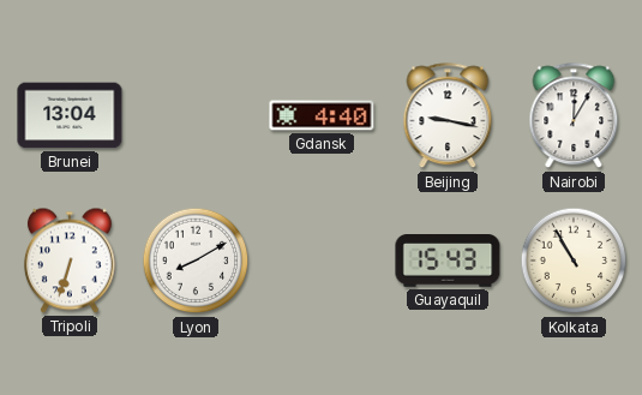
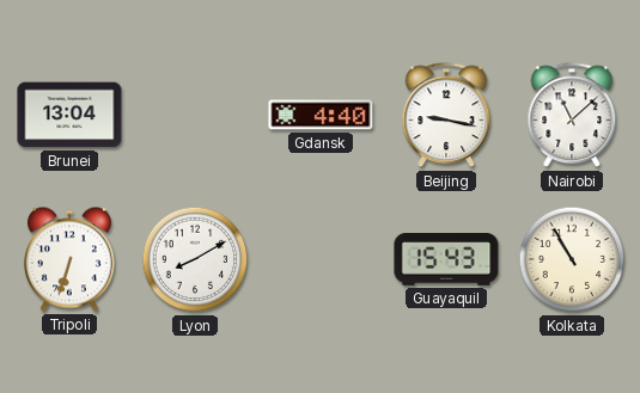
Nairobi: 12:05 -> 11:08
